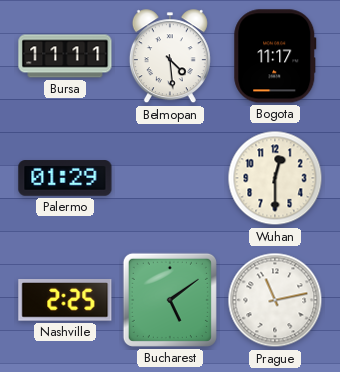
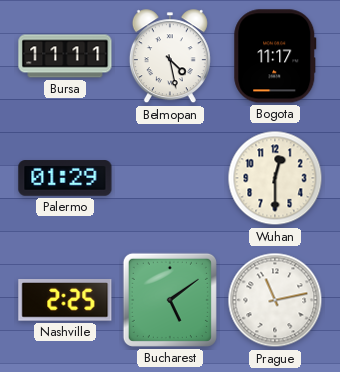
Belmopan: 4:29 -> 4:28
